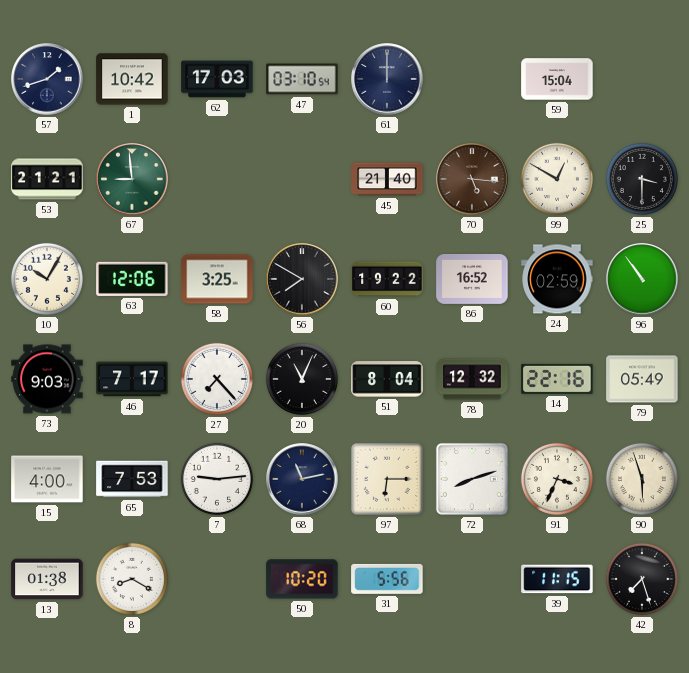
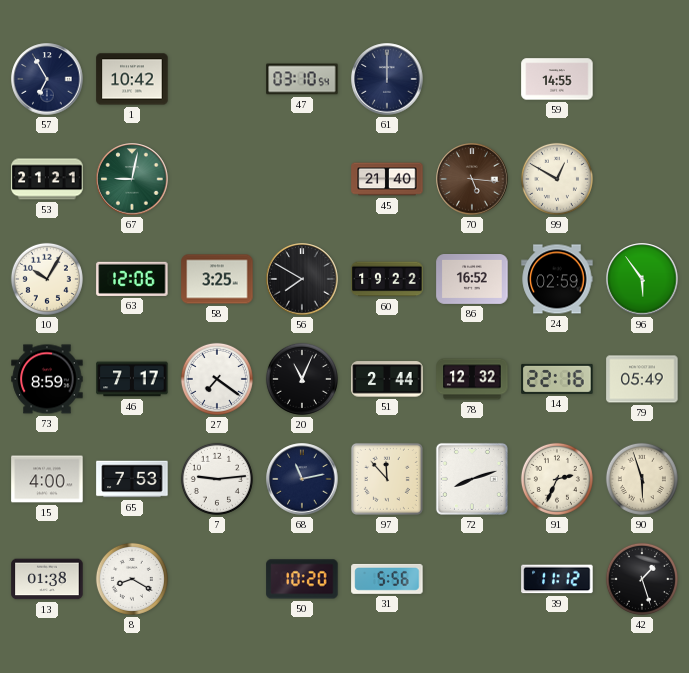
57: 1:42 -> 6:55
62: 17:03 -> none
59: 15:04 -> 14:55
67: 8:59 -> 9:02
25: 3:30 -> none
96: 10:54 -> 5:54
73: 9:03 -> 8:59
27: 7:23 -> 7:21
51: 8:04 -> 2:44
97: 6:15 -> 11:53
91: 3:34 -> 2:34
39: 11:15 -> 11:12
42: 7:27 -> 1:27
